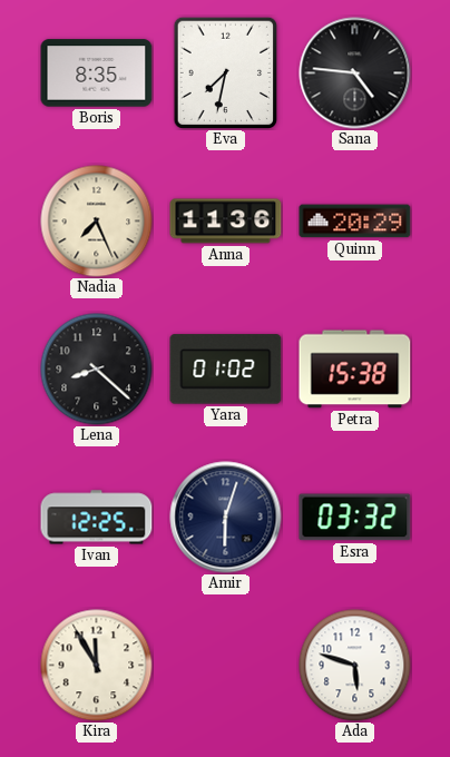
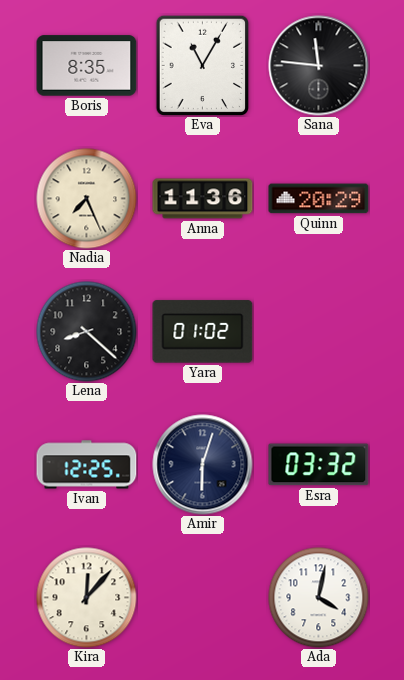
Eva: 7:32 -> 11:05
Sana: 4:46 -> 11:46
Petra: 15:38 -> none
Kira: 11:55 -> 12:07
Ada: 5:48 -> 4:02
